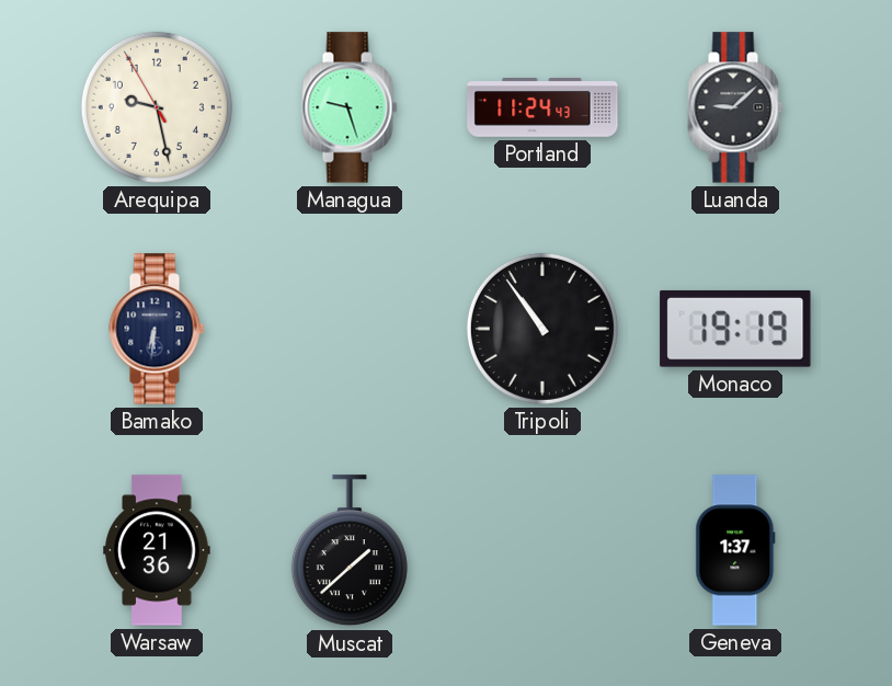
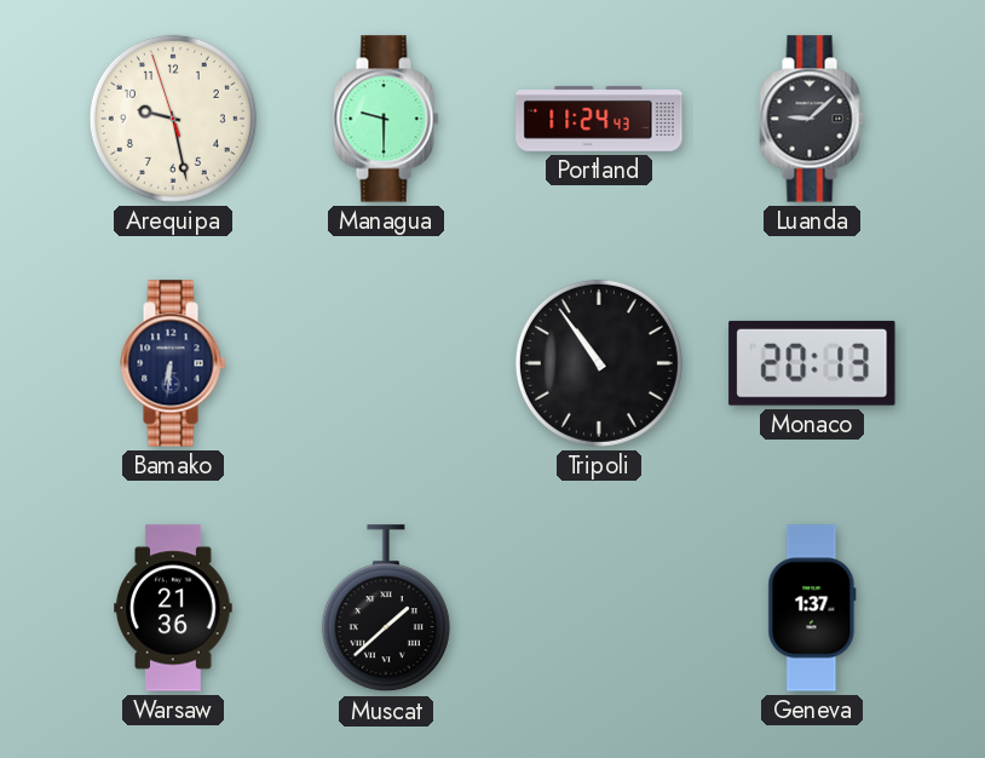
Arequipa: 9:27:55 -> 9:27:57
Managua: 9:27 -> 9:30
Monaco: 19:19 -> 20:13
